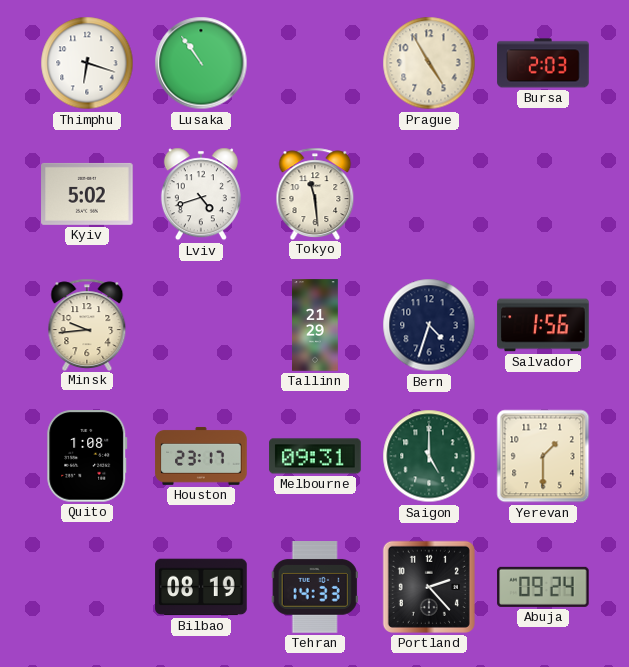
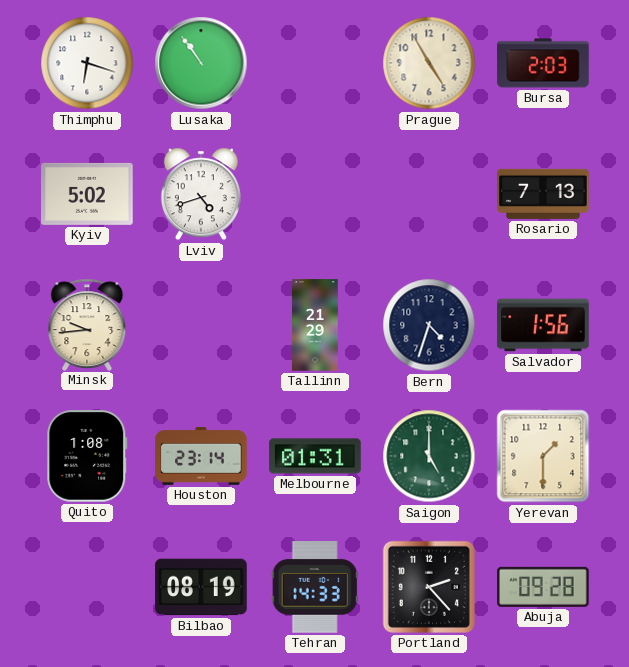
Tokyo: 11:29 -> none
Rosario: none -> 7:13
Houston: 23:17 -> 23:14
Melbourne: 09:31 -> 01:31
Abuja: 09:24 -> 09:28
